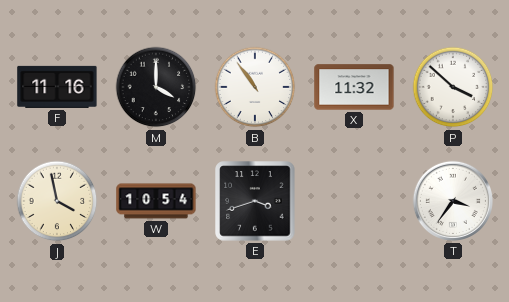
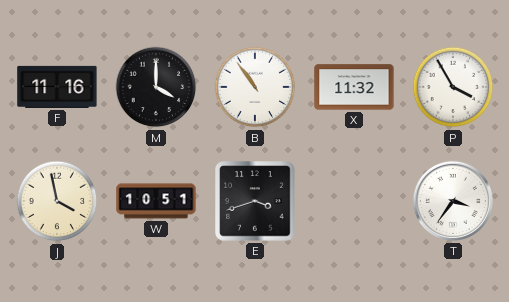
P: 3:52 -> 3:55
W: 10:54 -> 10:51
